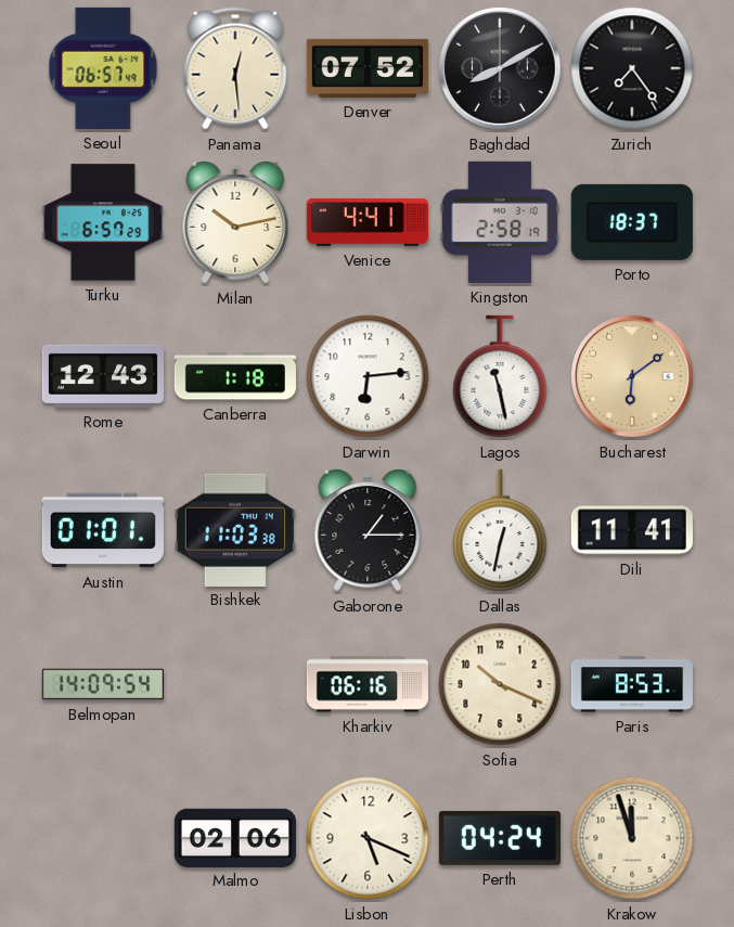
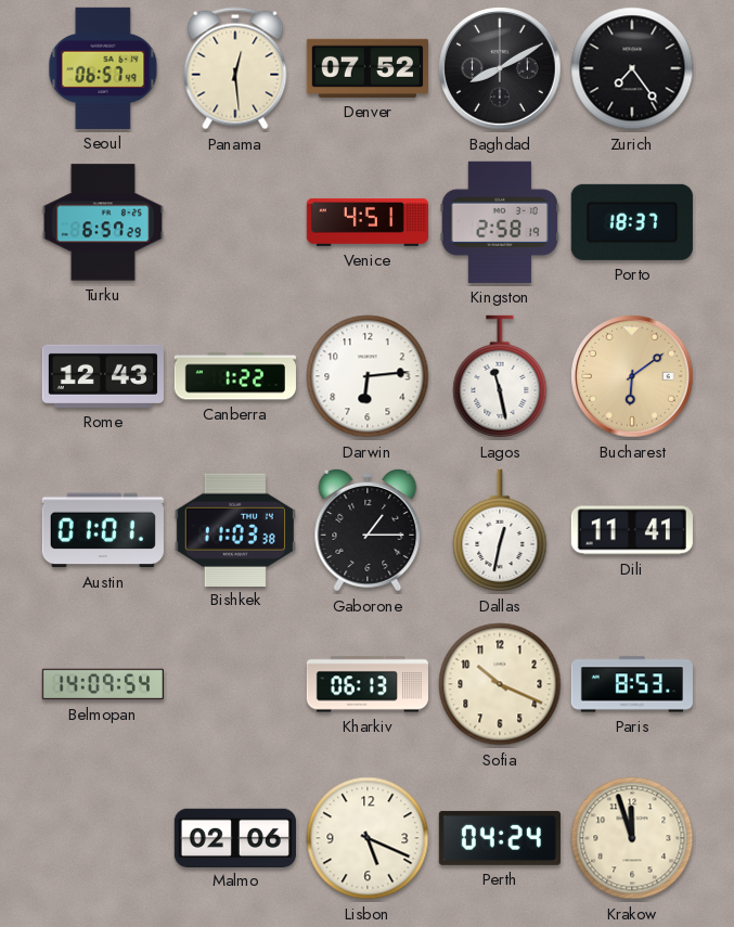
Milan: 10:13 -> none
Venice: 4:41 -> 4:51
Canberra: 1:18 -> 1:22
Kharkiv: 06:16 -> 06:13
